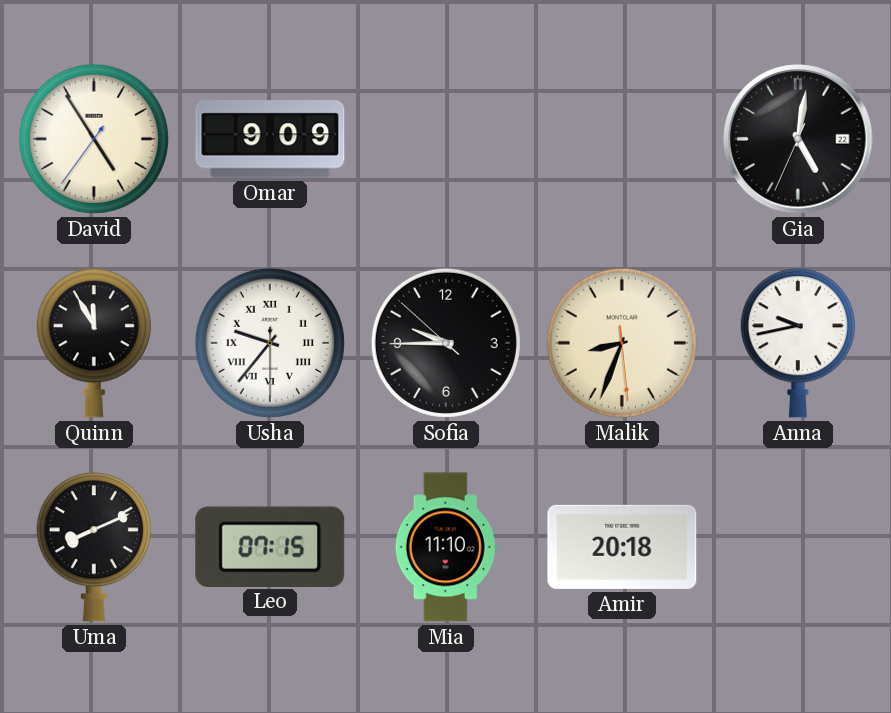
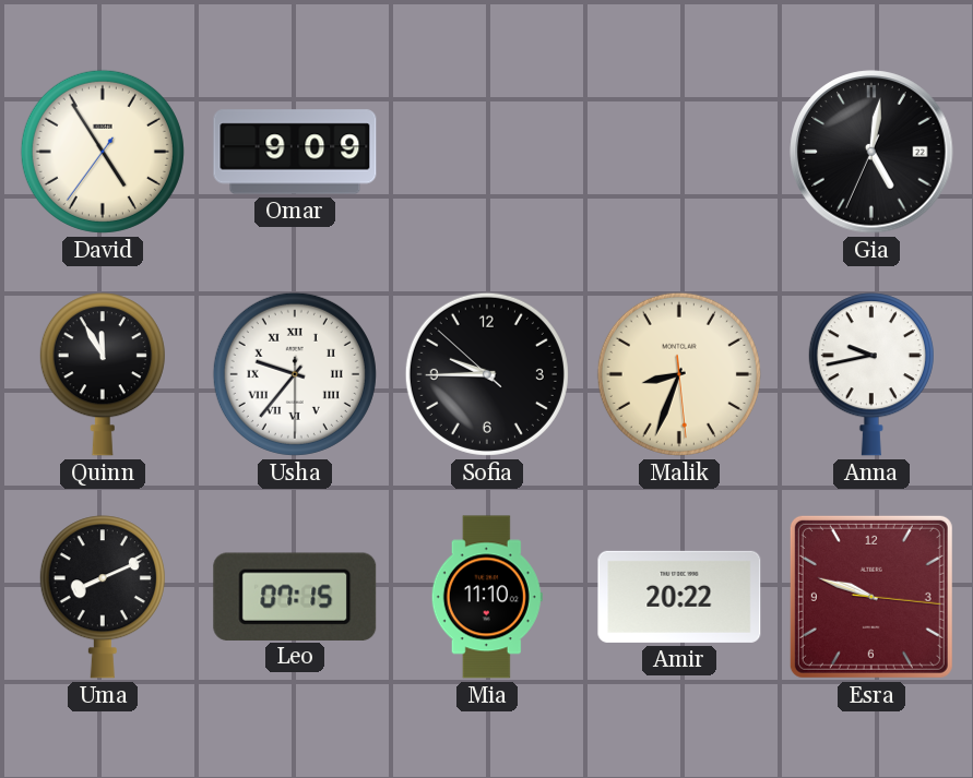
Amir: 20:18 -> 20:22
Esra: none -> 9:48
